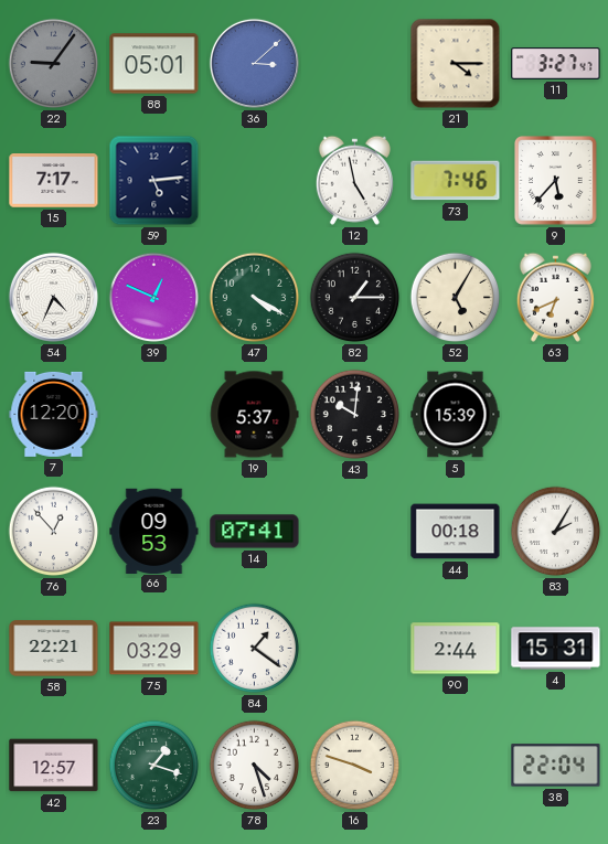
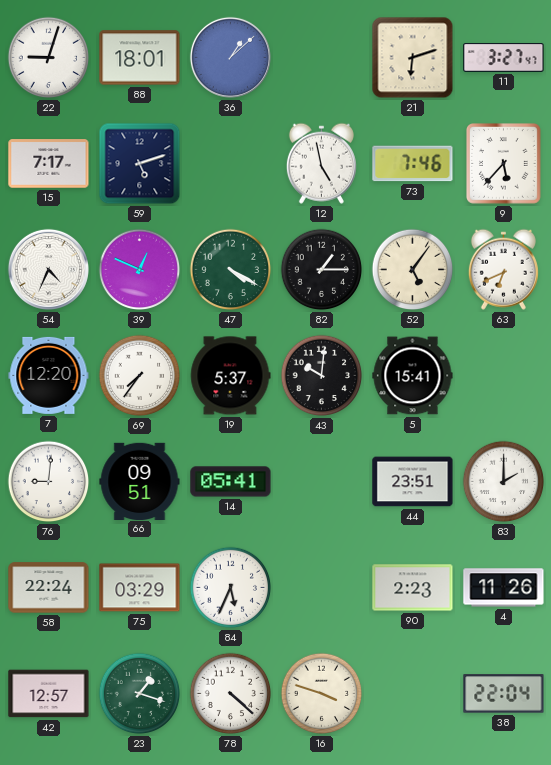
22: 9:06 -> 9:03
22 dial: grey -> white
88: 05:01 -> 18:01
36: 3:08 -> 1:08
21: 4:15 -> 6:12
59: 5:14 -> 5:12
52: 5:05 -> 5:06
69: none -> 7:36
5: 15:39 -> 15:41
76: 12:53 -> 9:01
66: 09:53 -> 09:51
14: 07:41 -> 05:41
44: 00:18 -> 23:51
83: 2:05 -> 2:00
58: 22:21 -> 22:24
84: 1:21 -> 5:34
90: 2:44 -> 2:23
4: 15:31 -> 11:26
78: 4:27 -> 4:22
